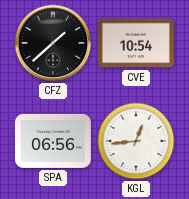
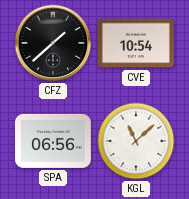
KGL: 12:44 -> 11:08
